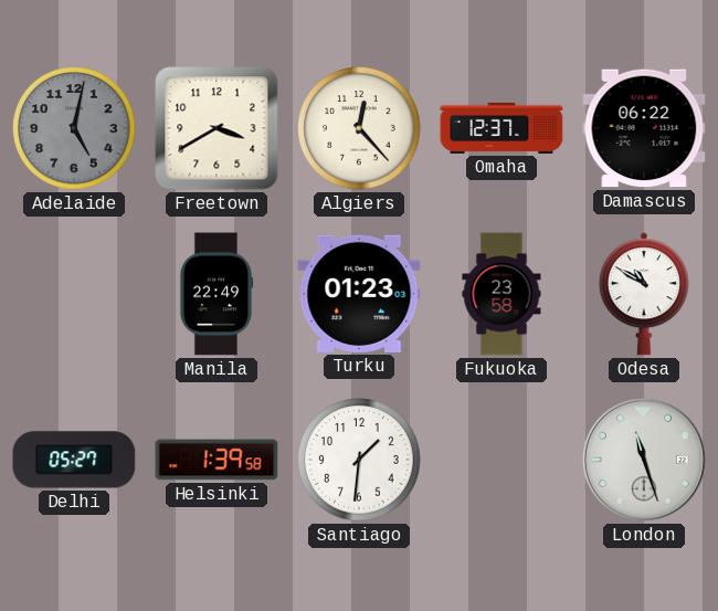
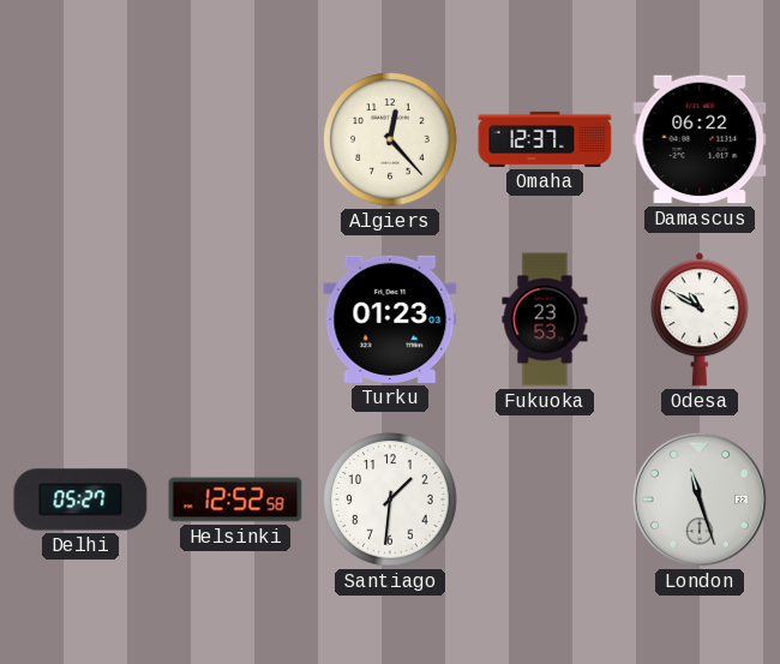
Adelaide: 5:02 -> none
Freetown: 3:40 -> none
Manila: 22:49 -> none
Fukuoka: 23:58 -> 23:53
Helsinki: 1:39 -> 12:52
